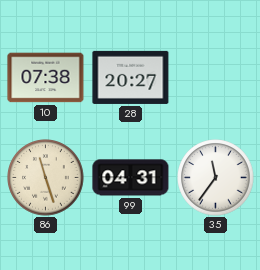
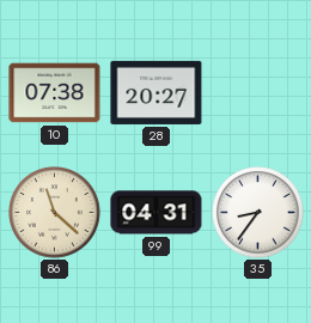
86: 11:27 -> 11:22
35: 11:36 -> 8:36
